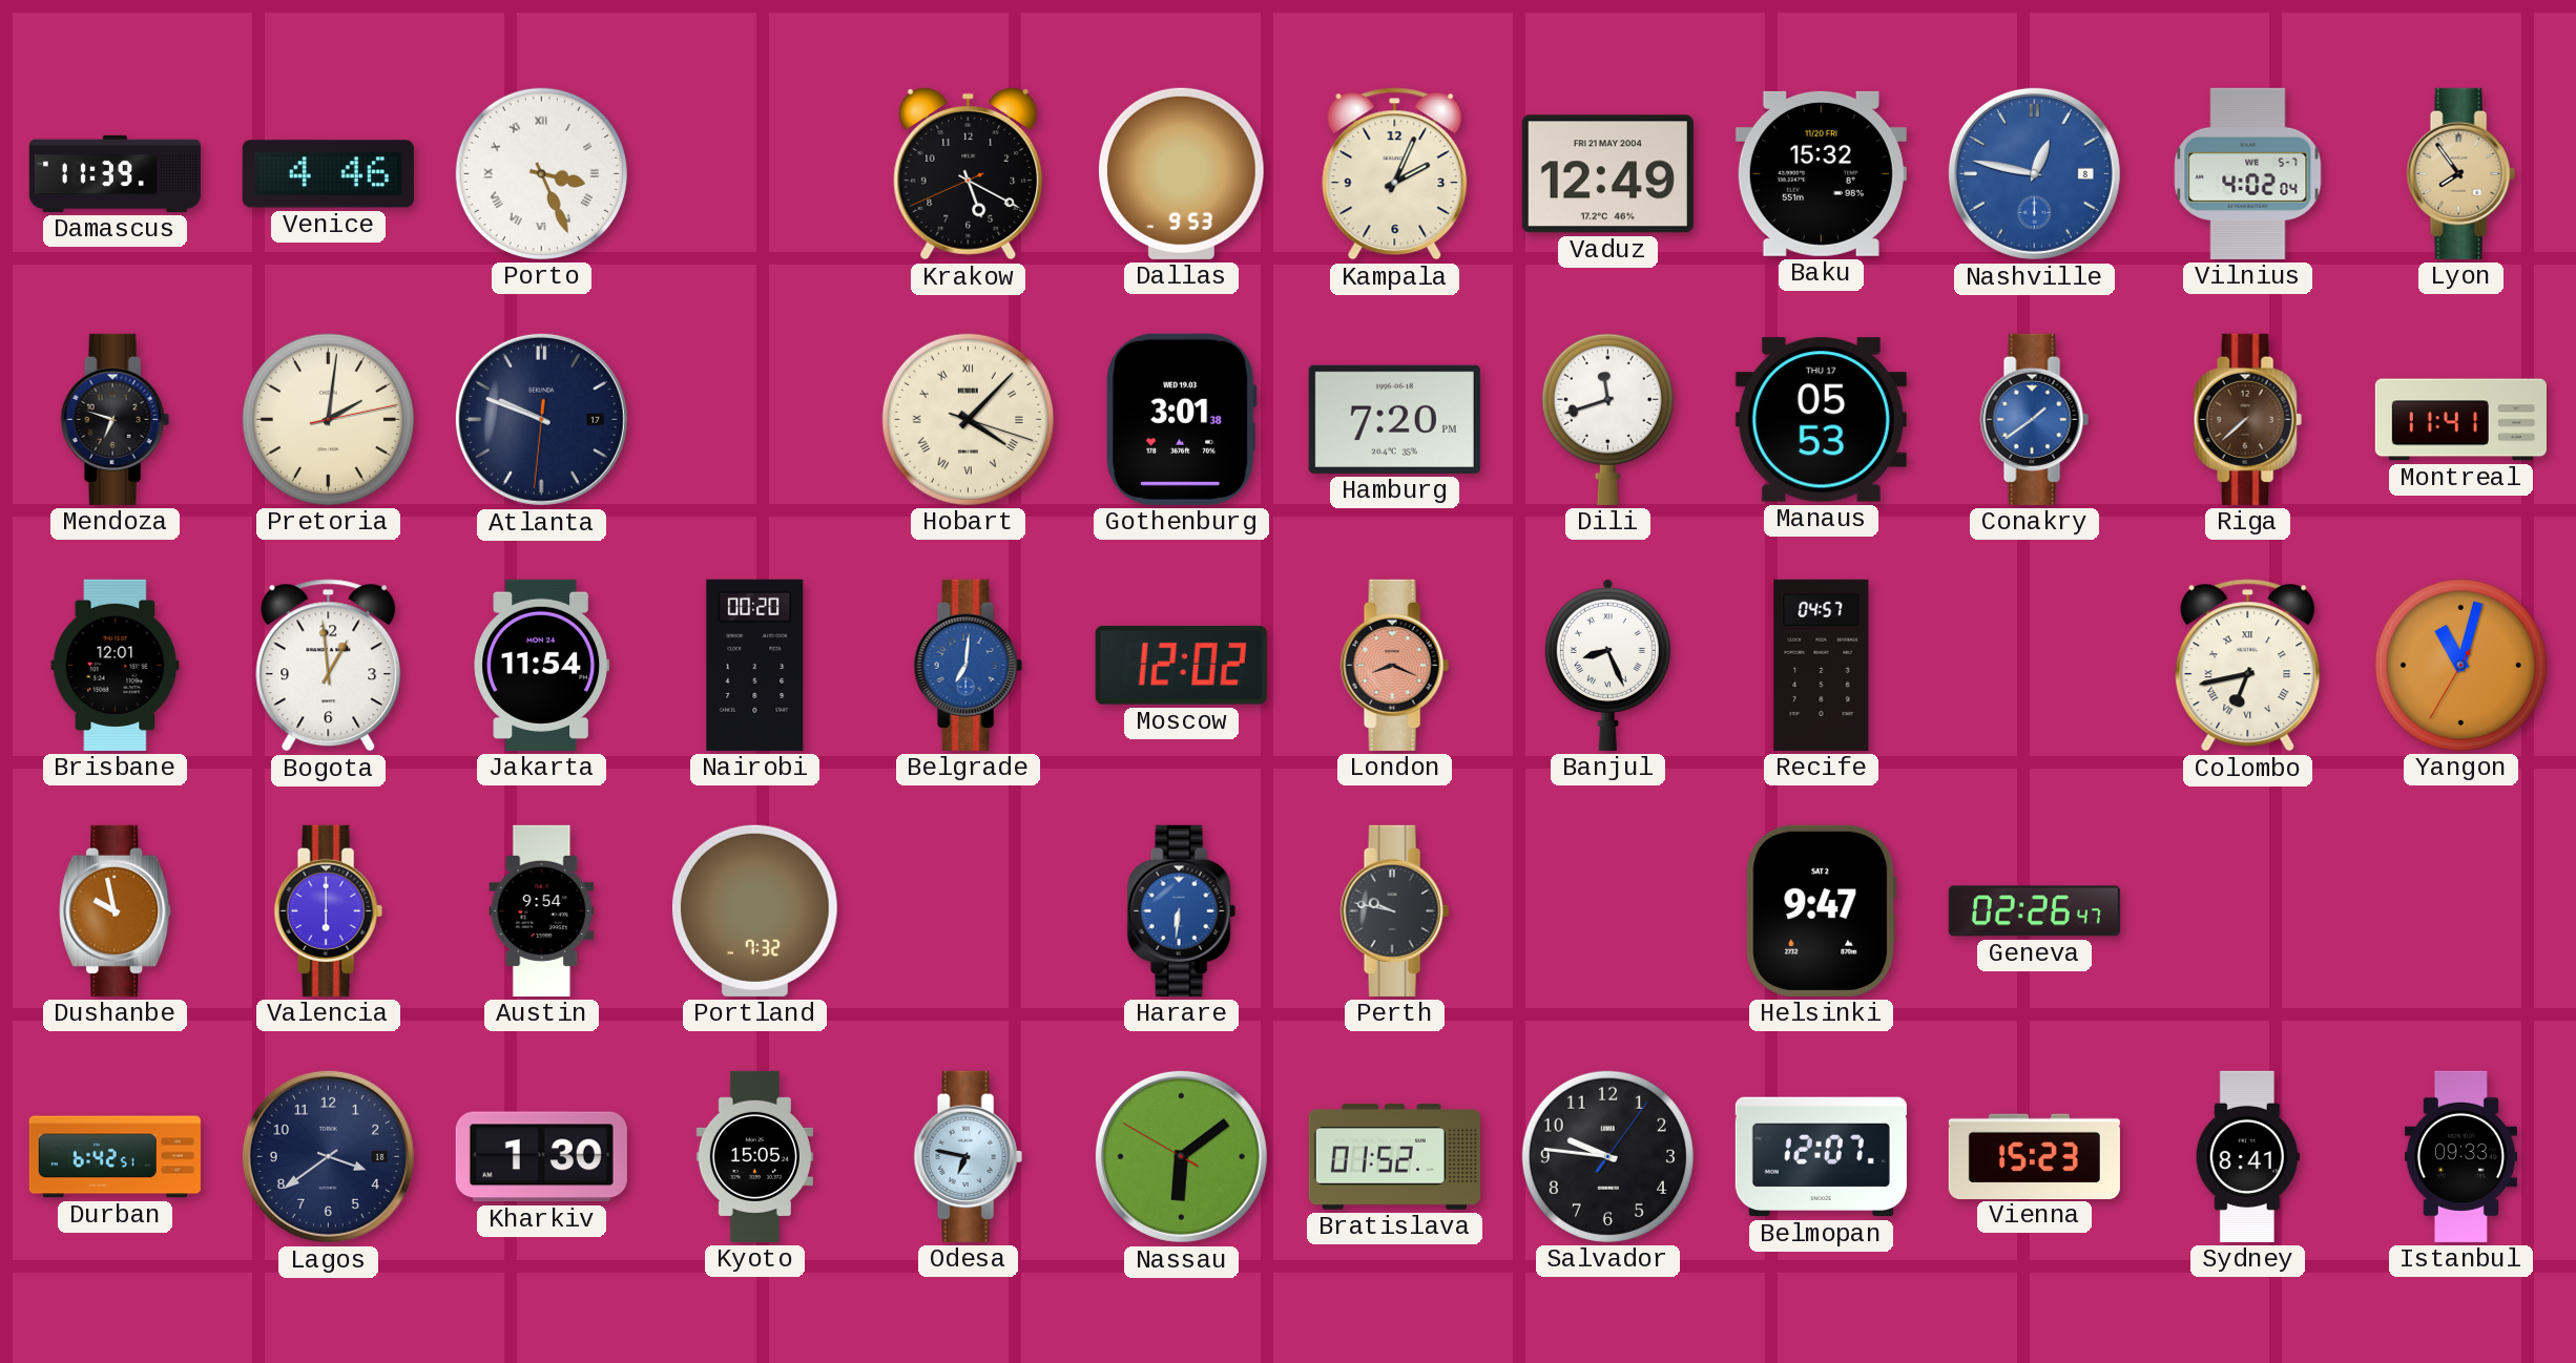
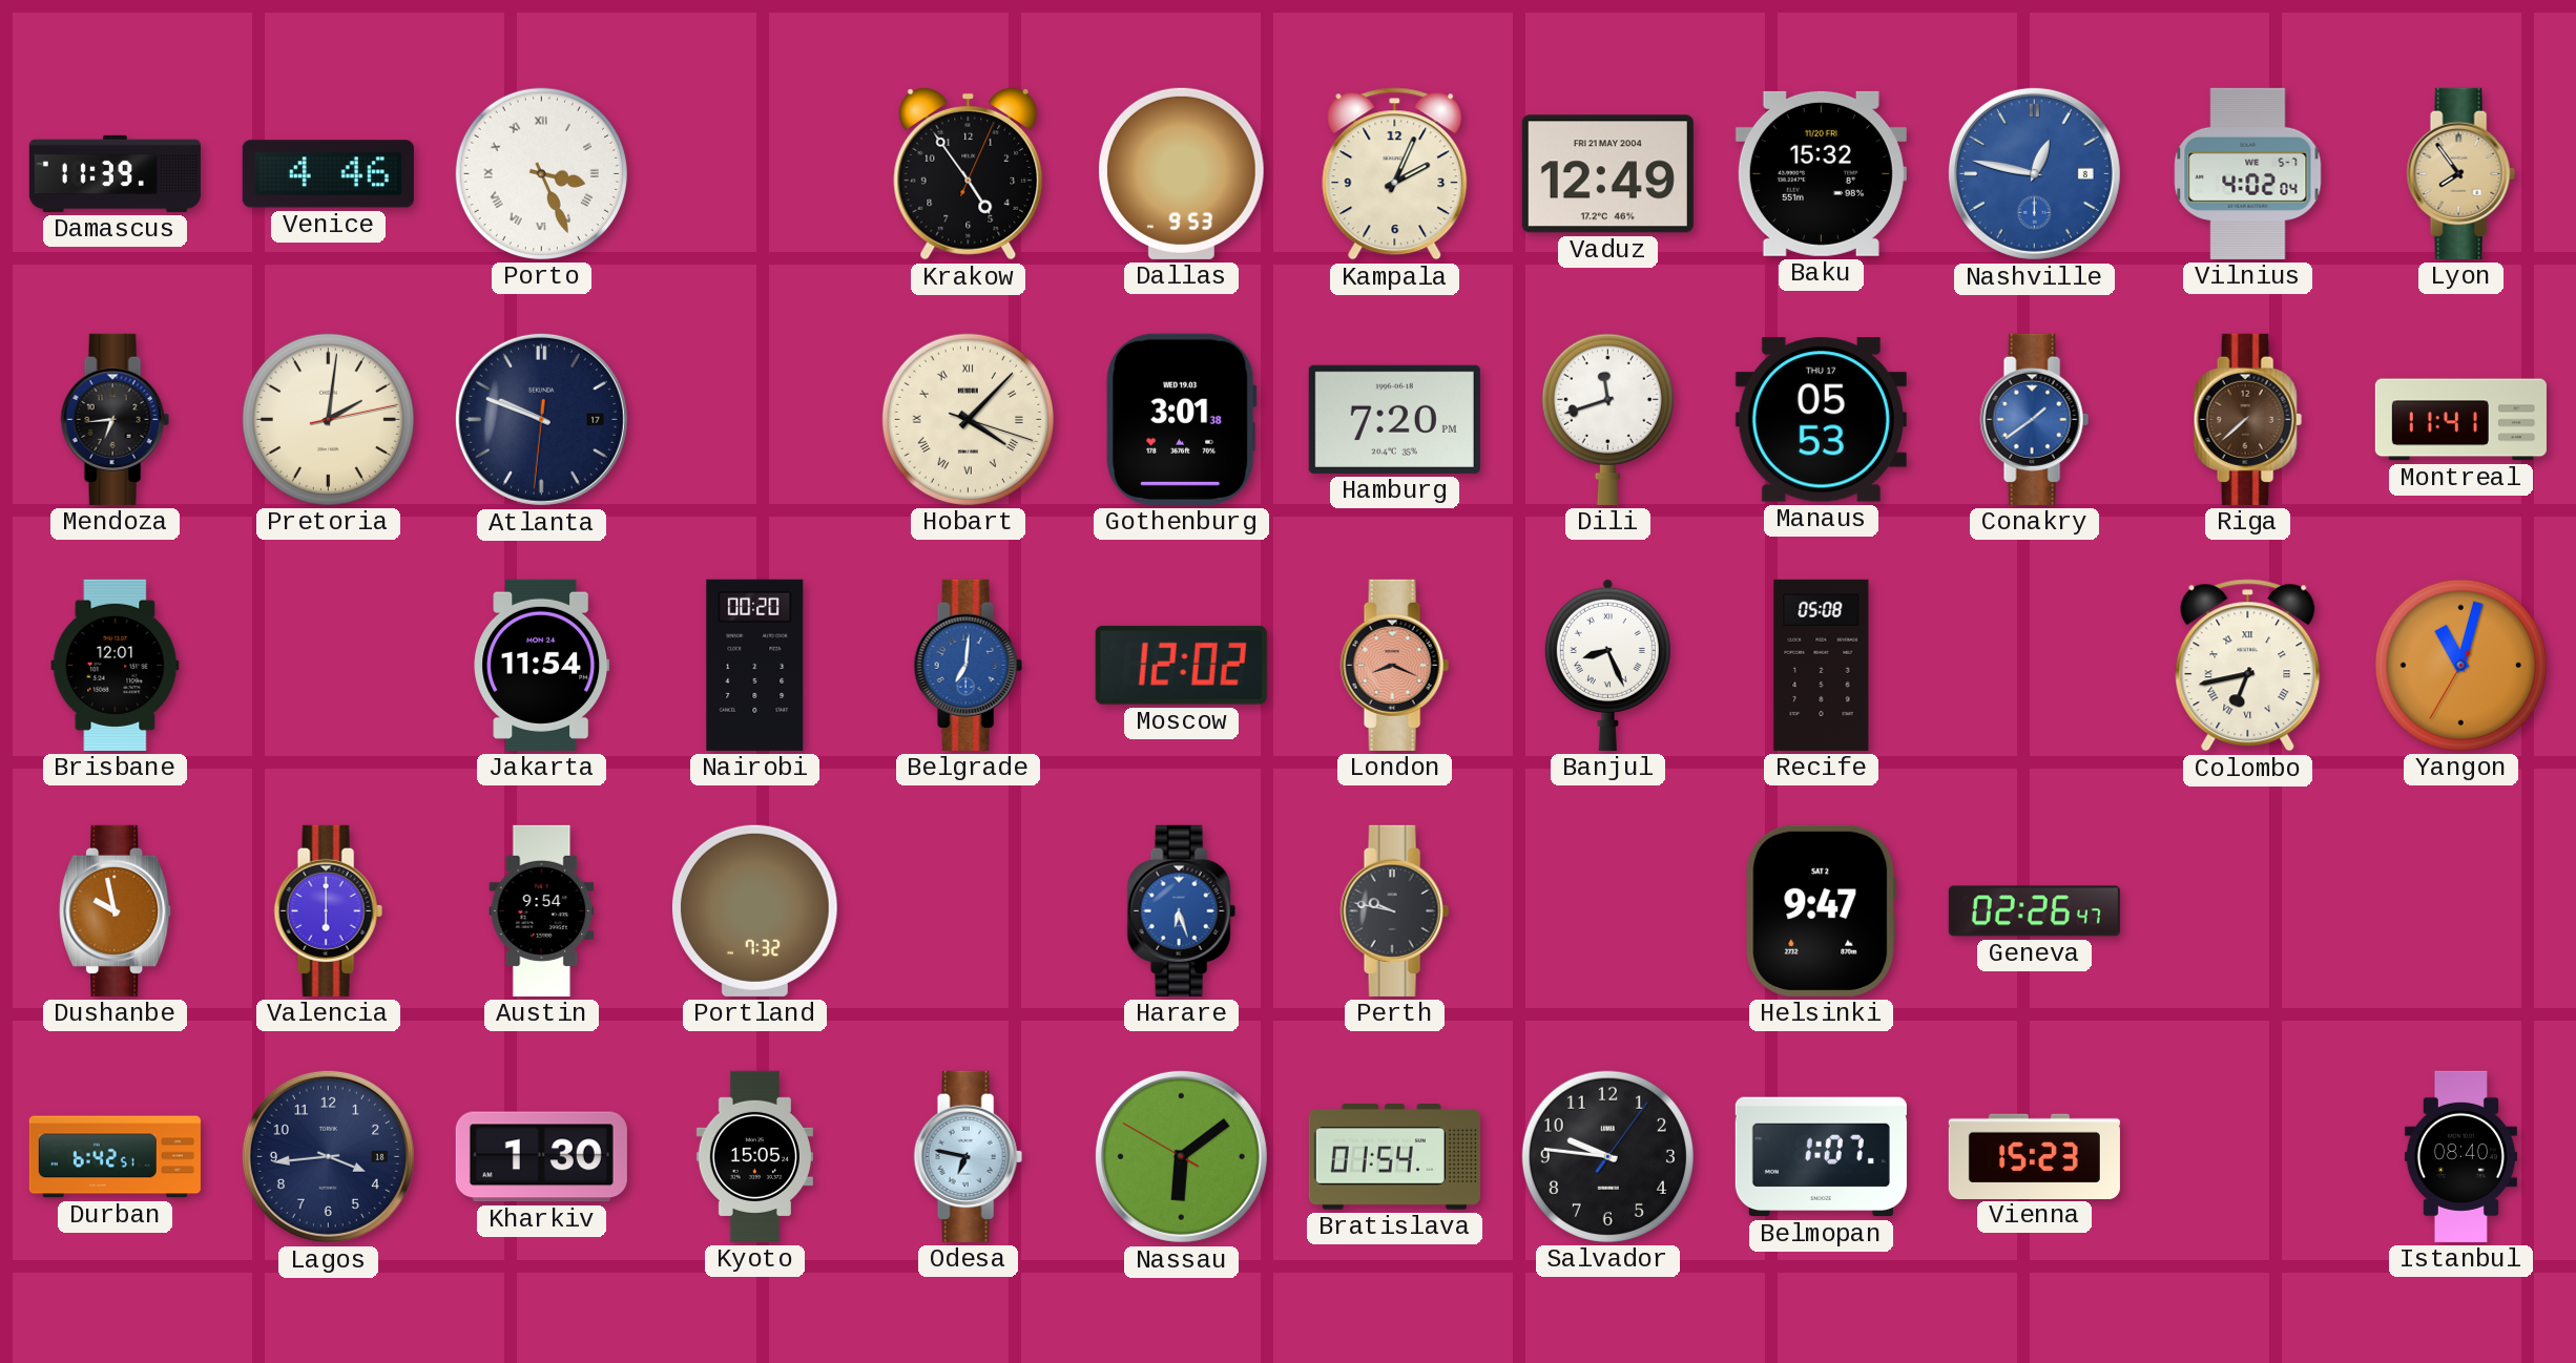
Krakow: 5:19 -> 4:54
Mendoza: 6:48 -> 6:44
Bogota: 12:59 -> none
Recife: 04:57 -> 05:08
Harare: 6:31 -> 6:27
Lagos: 3:39 -> 3:44
Bratislava: 01:52 -> 01:54
Belmopan: 12:07 -> 1:07
Sydney: 8:41 -> none
Istanbul: 09:33 -> 08:40
